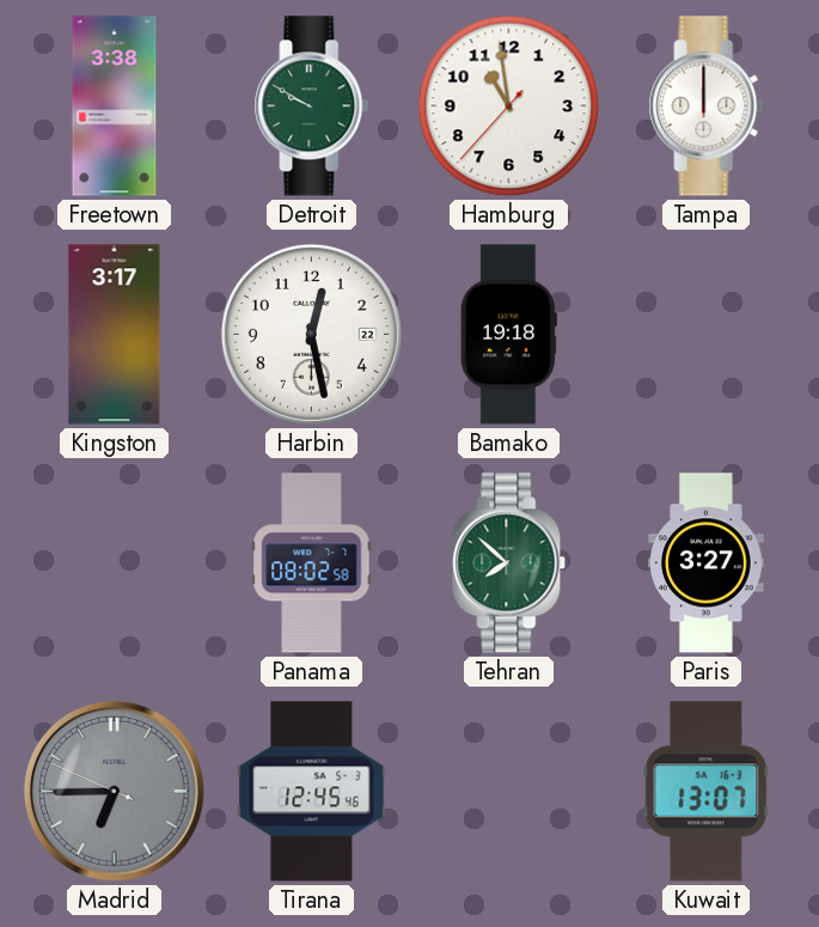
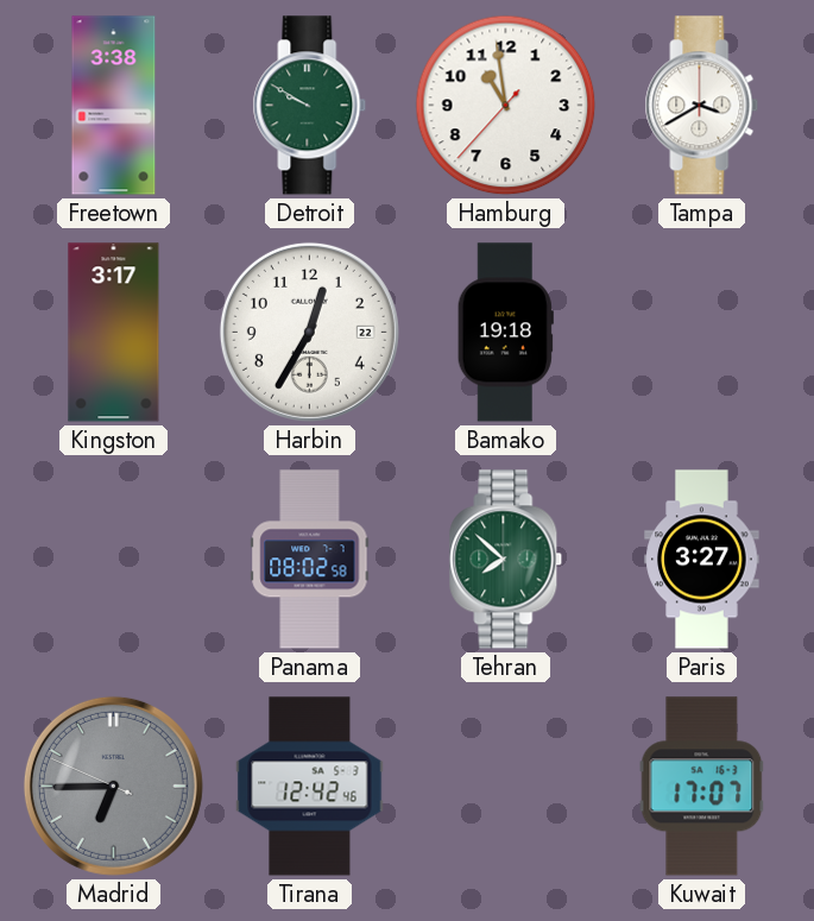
Tampa: 12:00 -> 3:40
Harbin: 12:28 -> 12:35
Tirana: 12:45 -> 12:42
Kuwait: 13:07 -> 17:07
